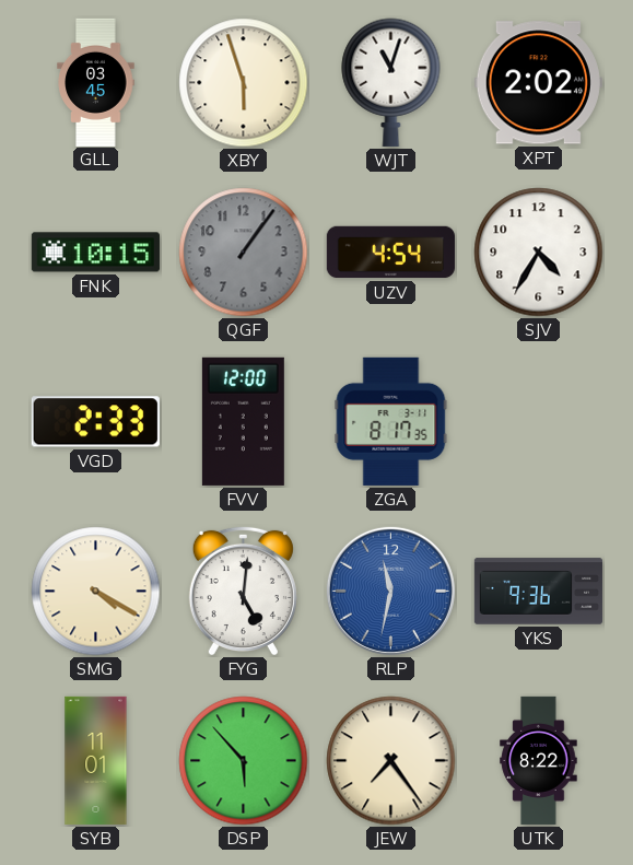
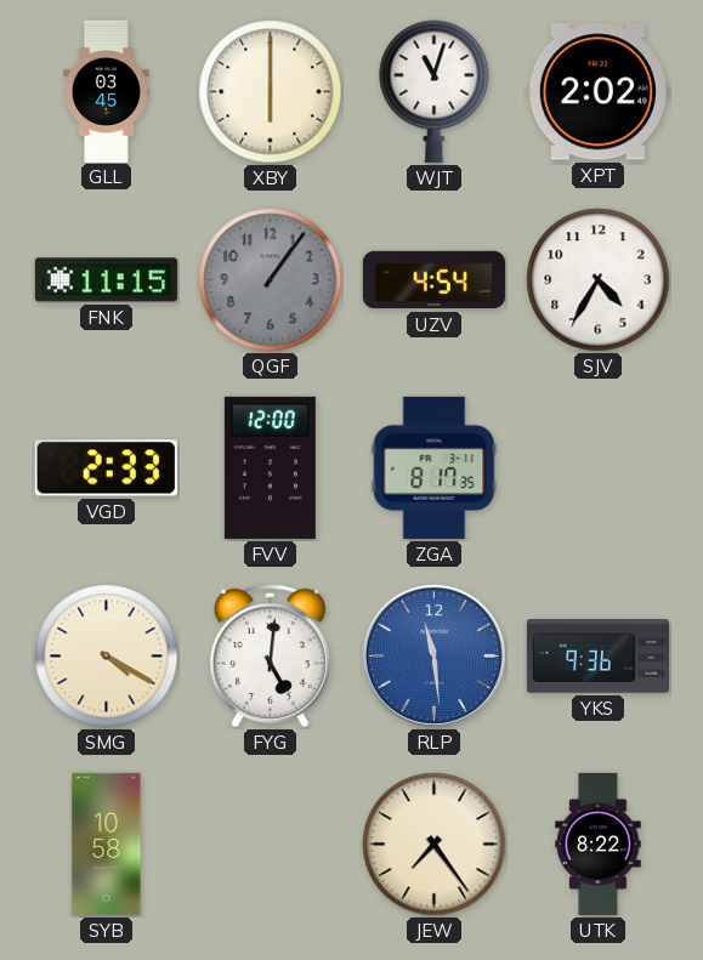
XBY: 5:57 -> 6:00
FNK: 10:15 -> 11:15
RLP: 11:32 -> 11:29
SYB: 11:01 -> 10:58
DSP: 5:53 -> none
